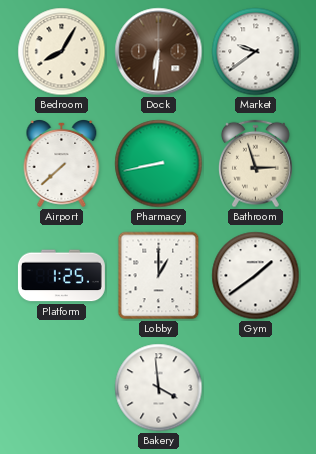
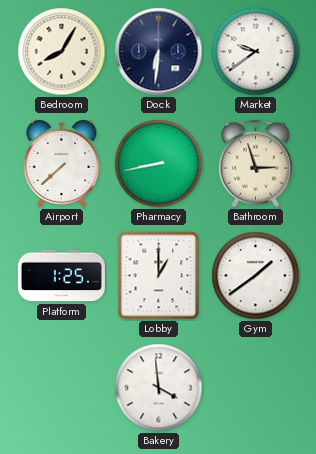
Dock dial: brown -> navy
